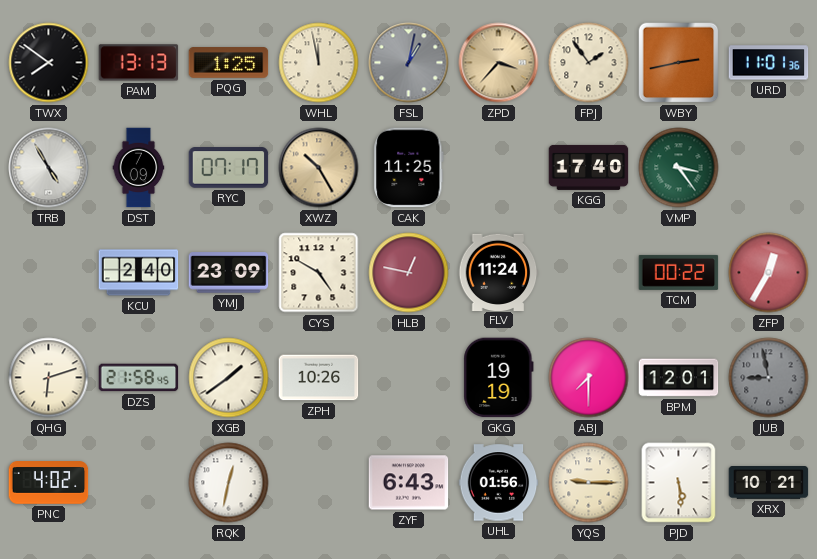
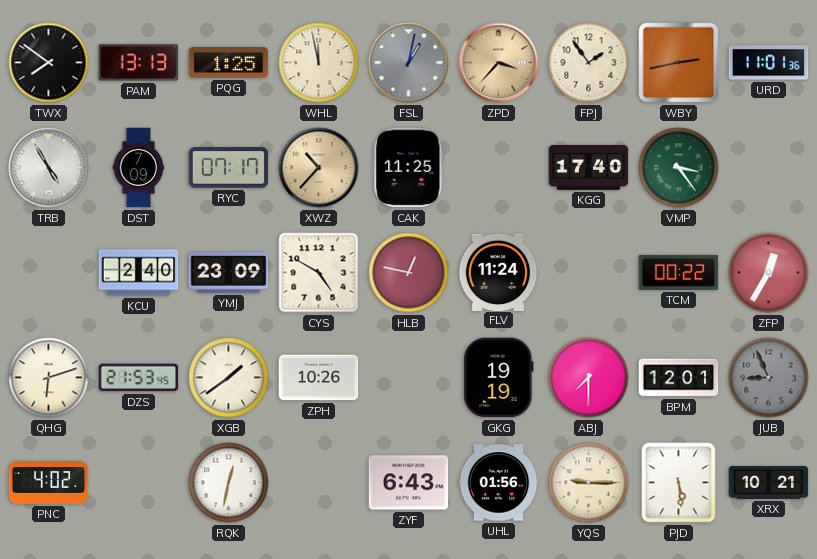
XWZ: 10:25 -> 10:37
DZS: 21:58 -> 21:53
JUB: 8:58 -> 8:56
